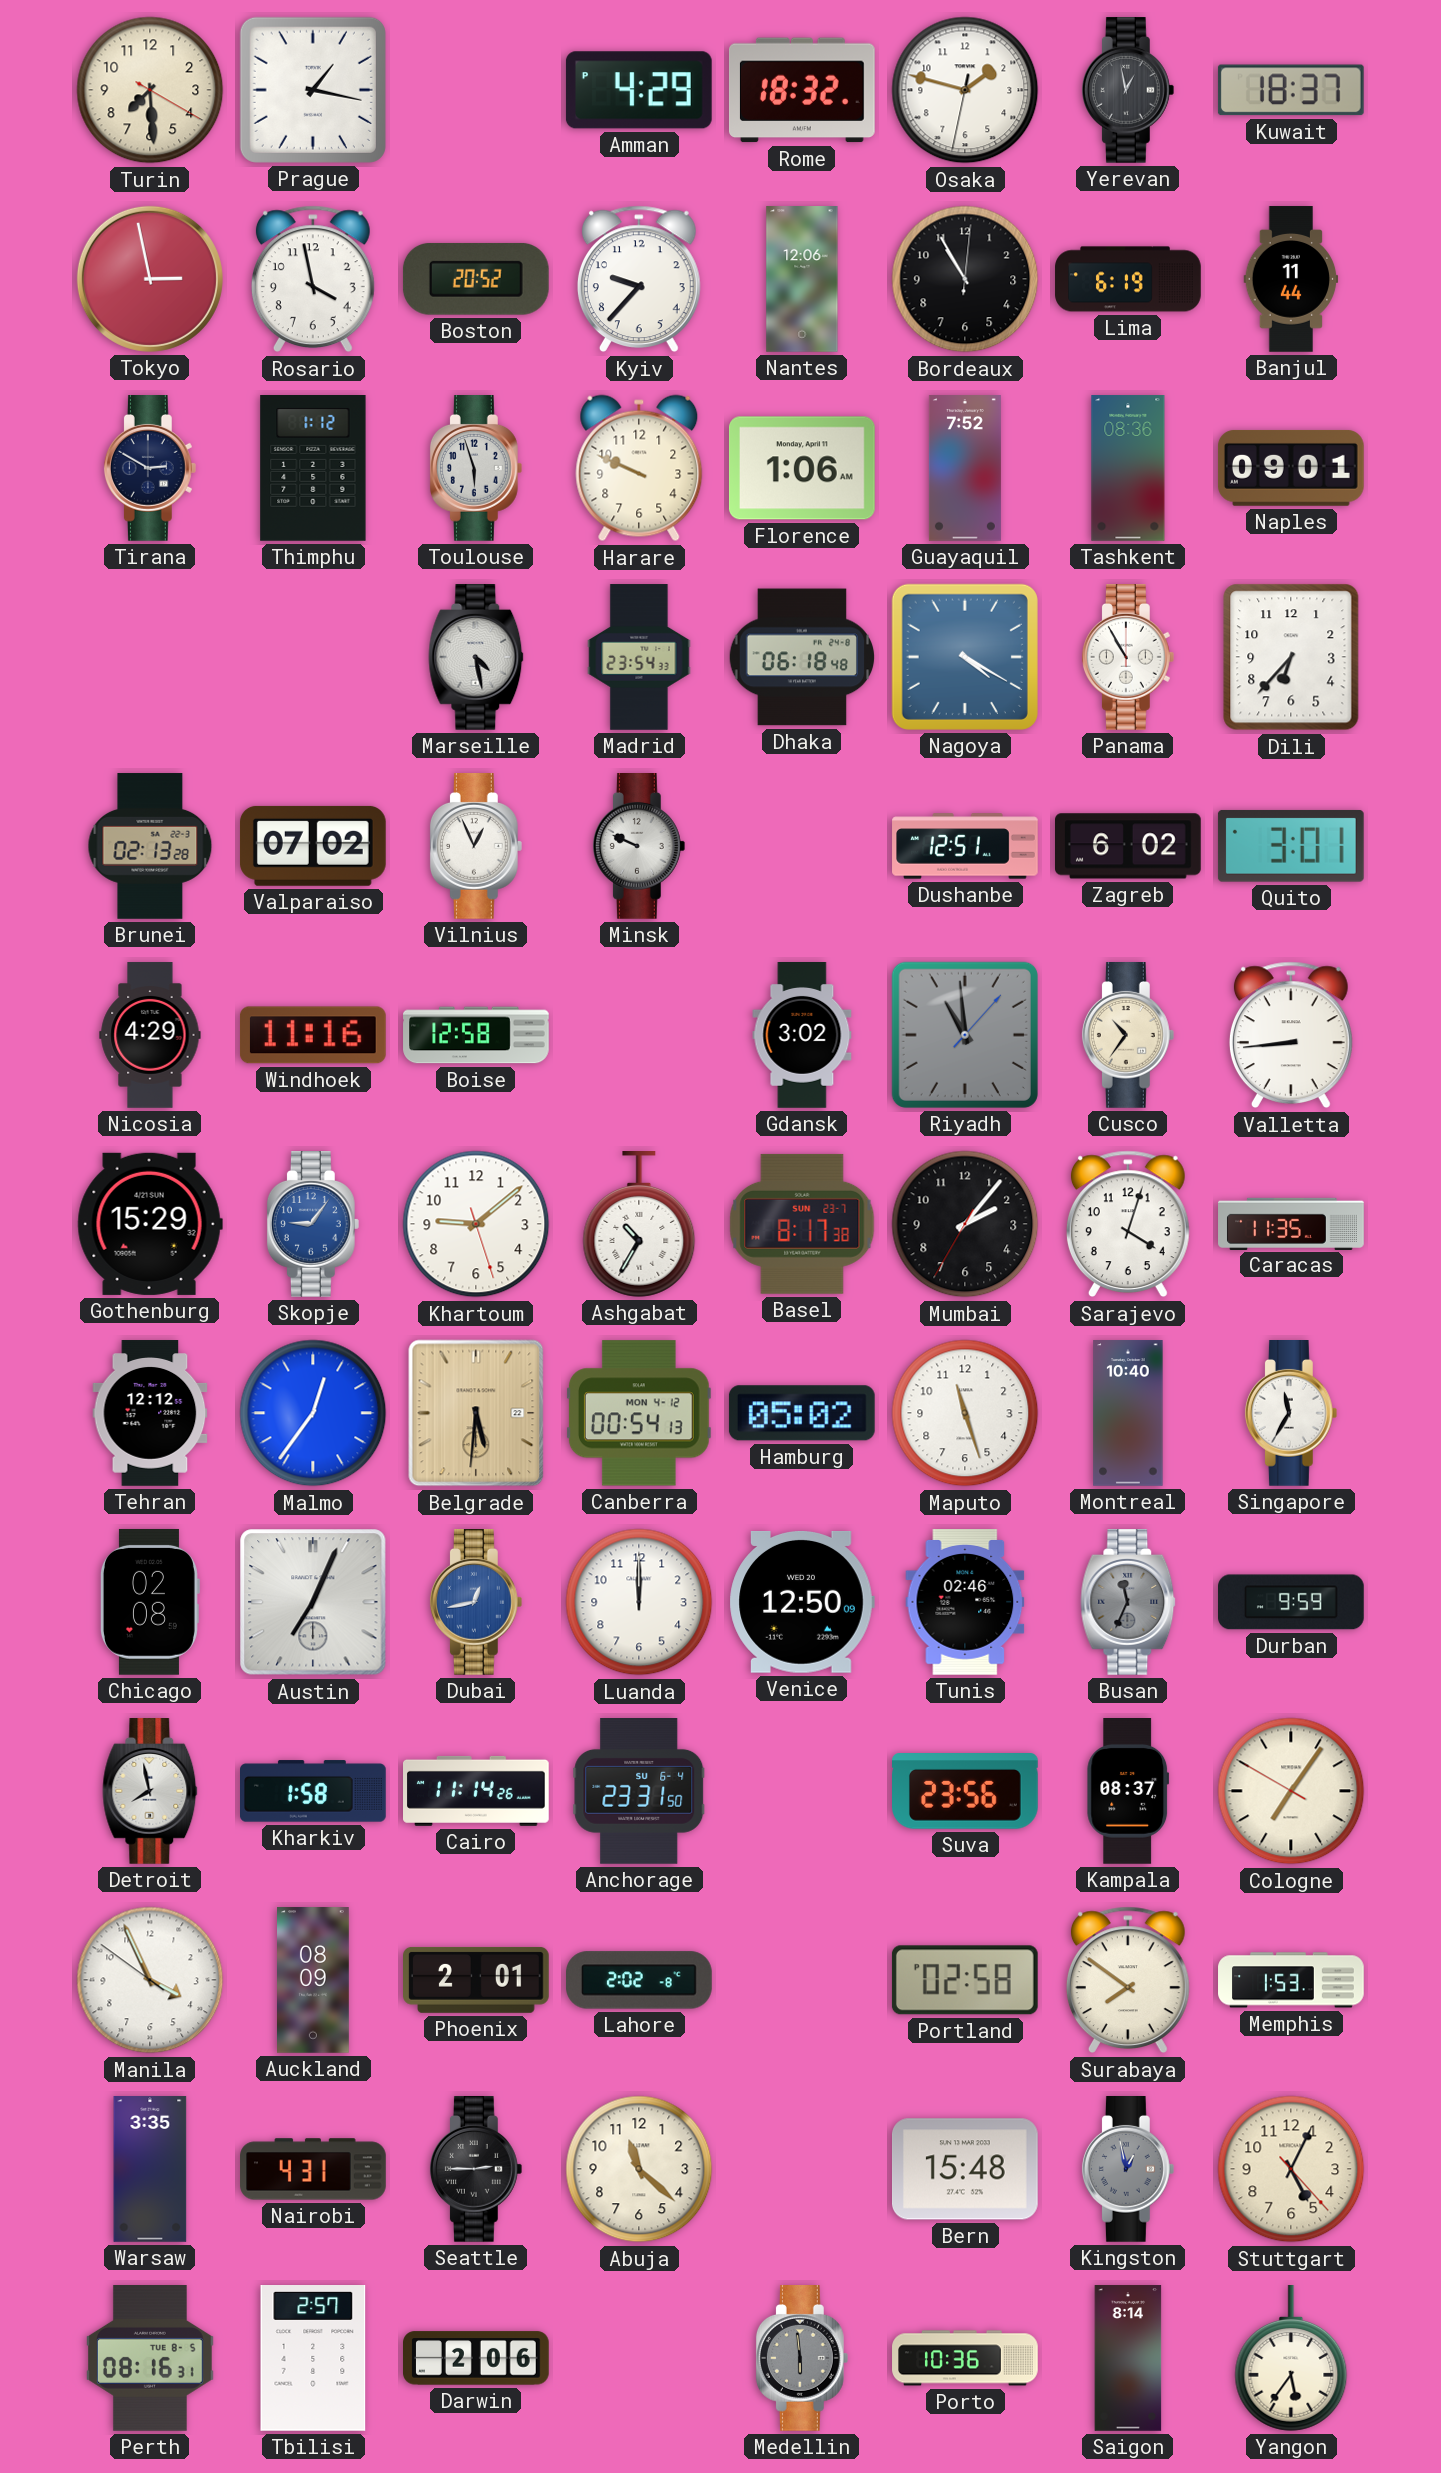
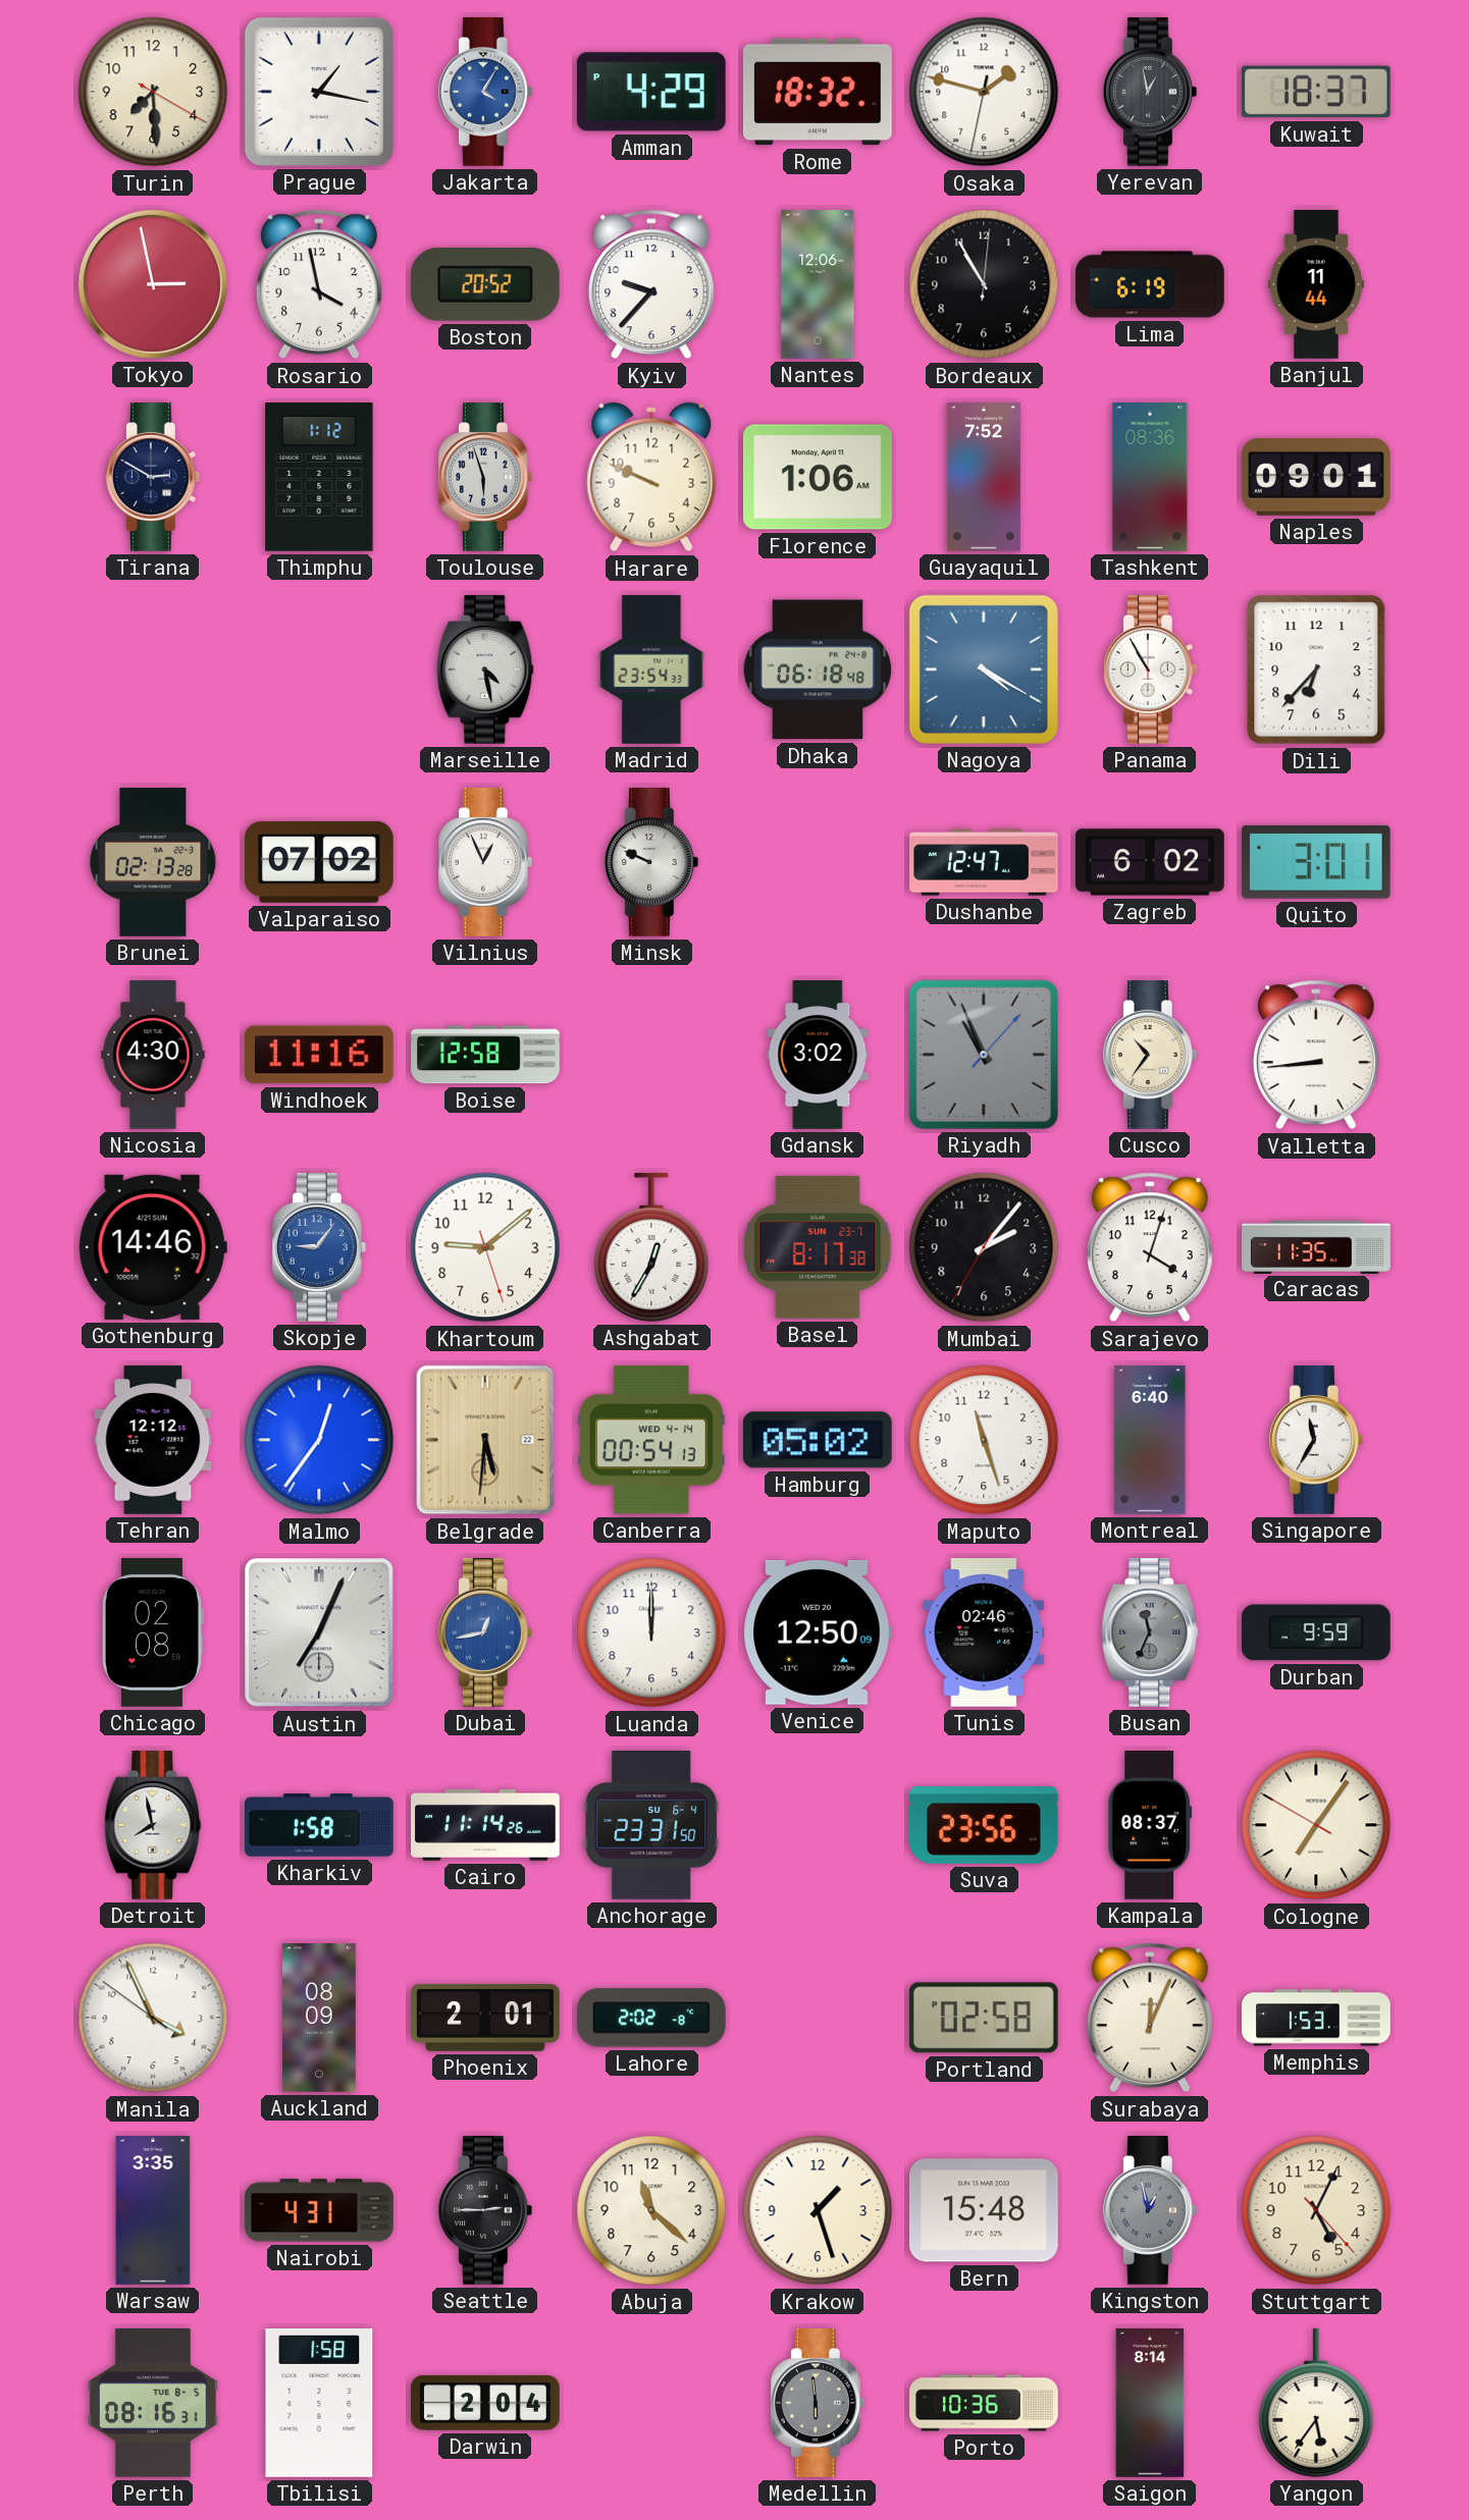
Jakarta: none -> 4:05
Dushanbe: 12:51 -> 12:47
Nicosia: 4:29 -> 4:30
Riyadh: 10:59 -> 10:56
Gothenburg: 15:29 -> 14:46
Ashgabat: 10:35 -> 12:35
Canberra date: MON 4-12 -> WED 4-14
Montreal: 10:40 -> 6:40
Surabaya: 7:51 -> 12:04
Krakow: none -> 1:27
Tbilisi: 2:57 -> 1:58
Darwin: 2:06 -> 2:04
